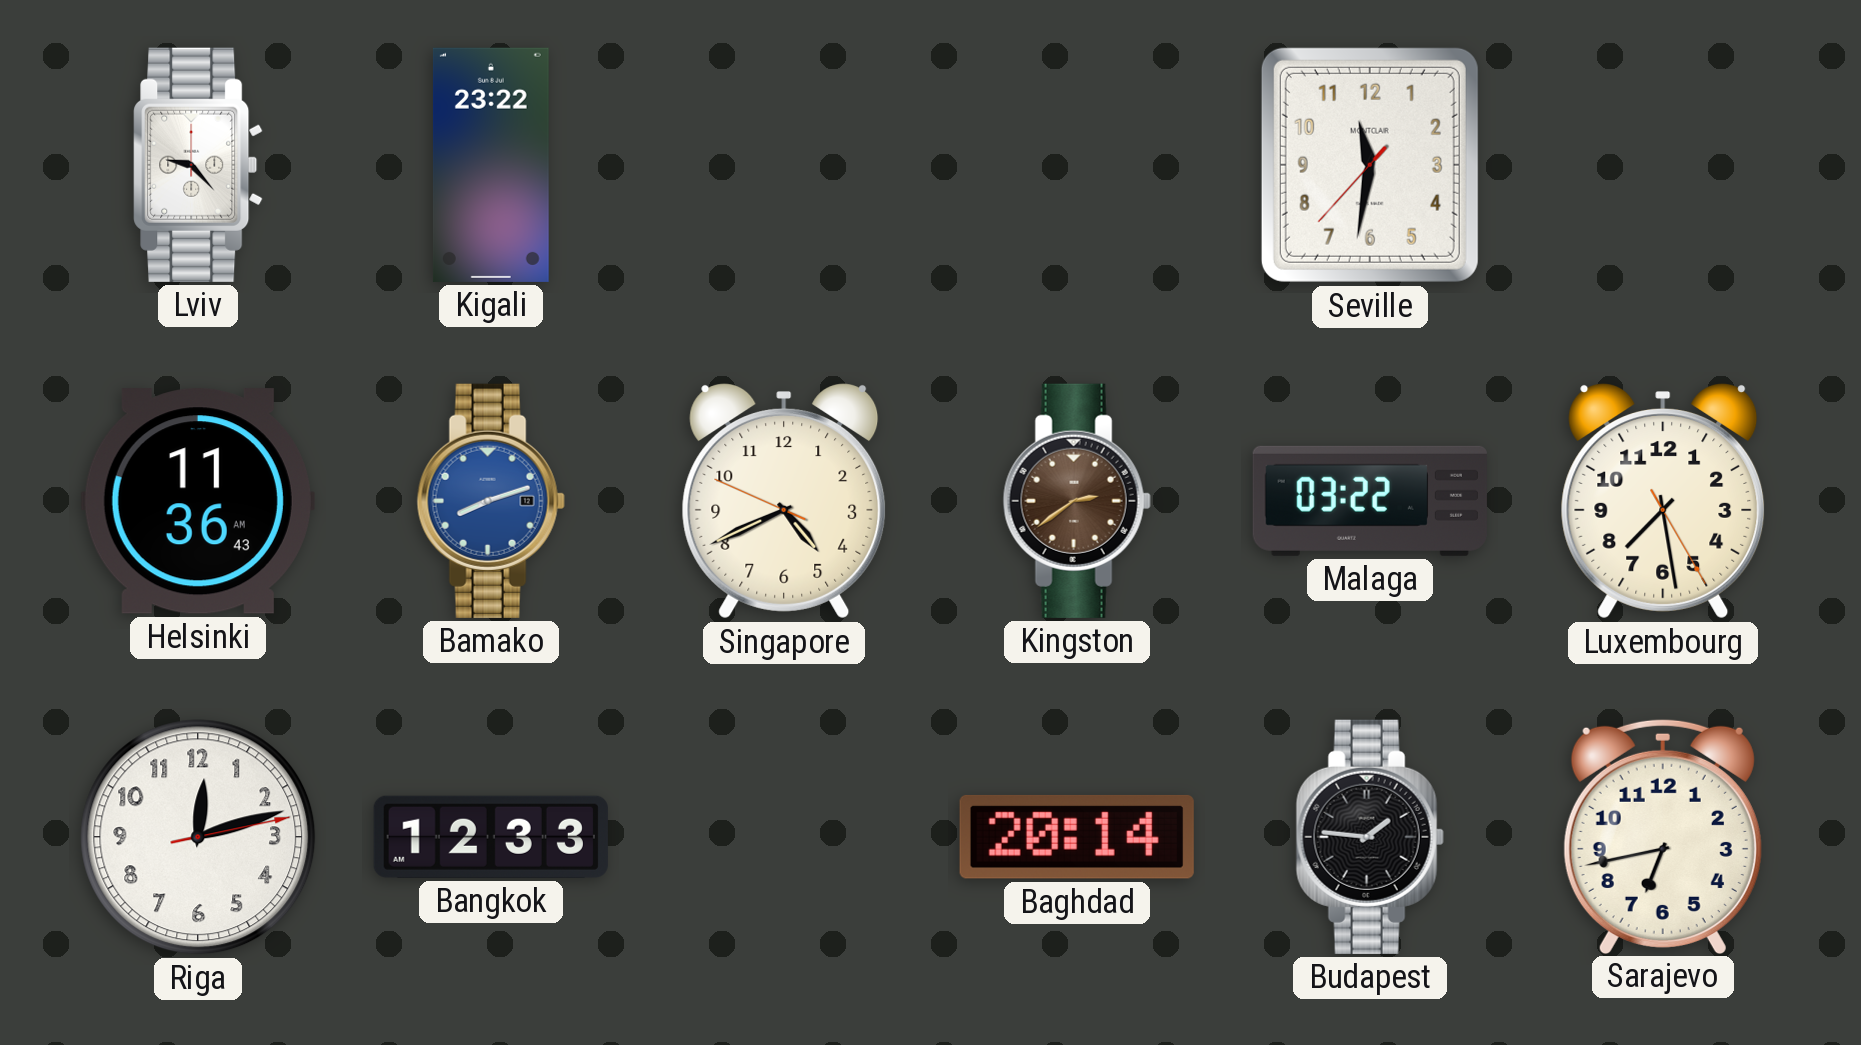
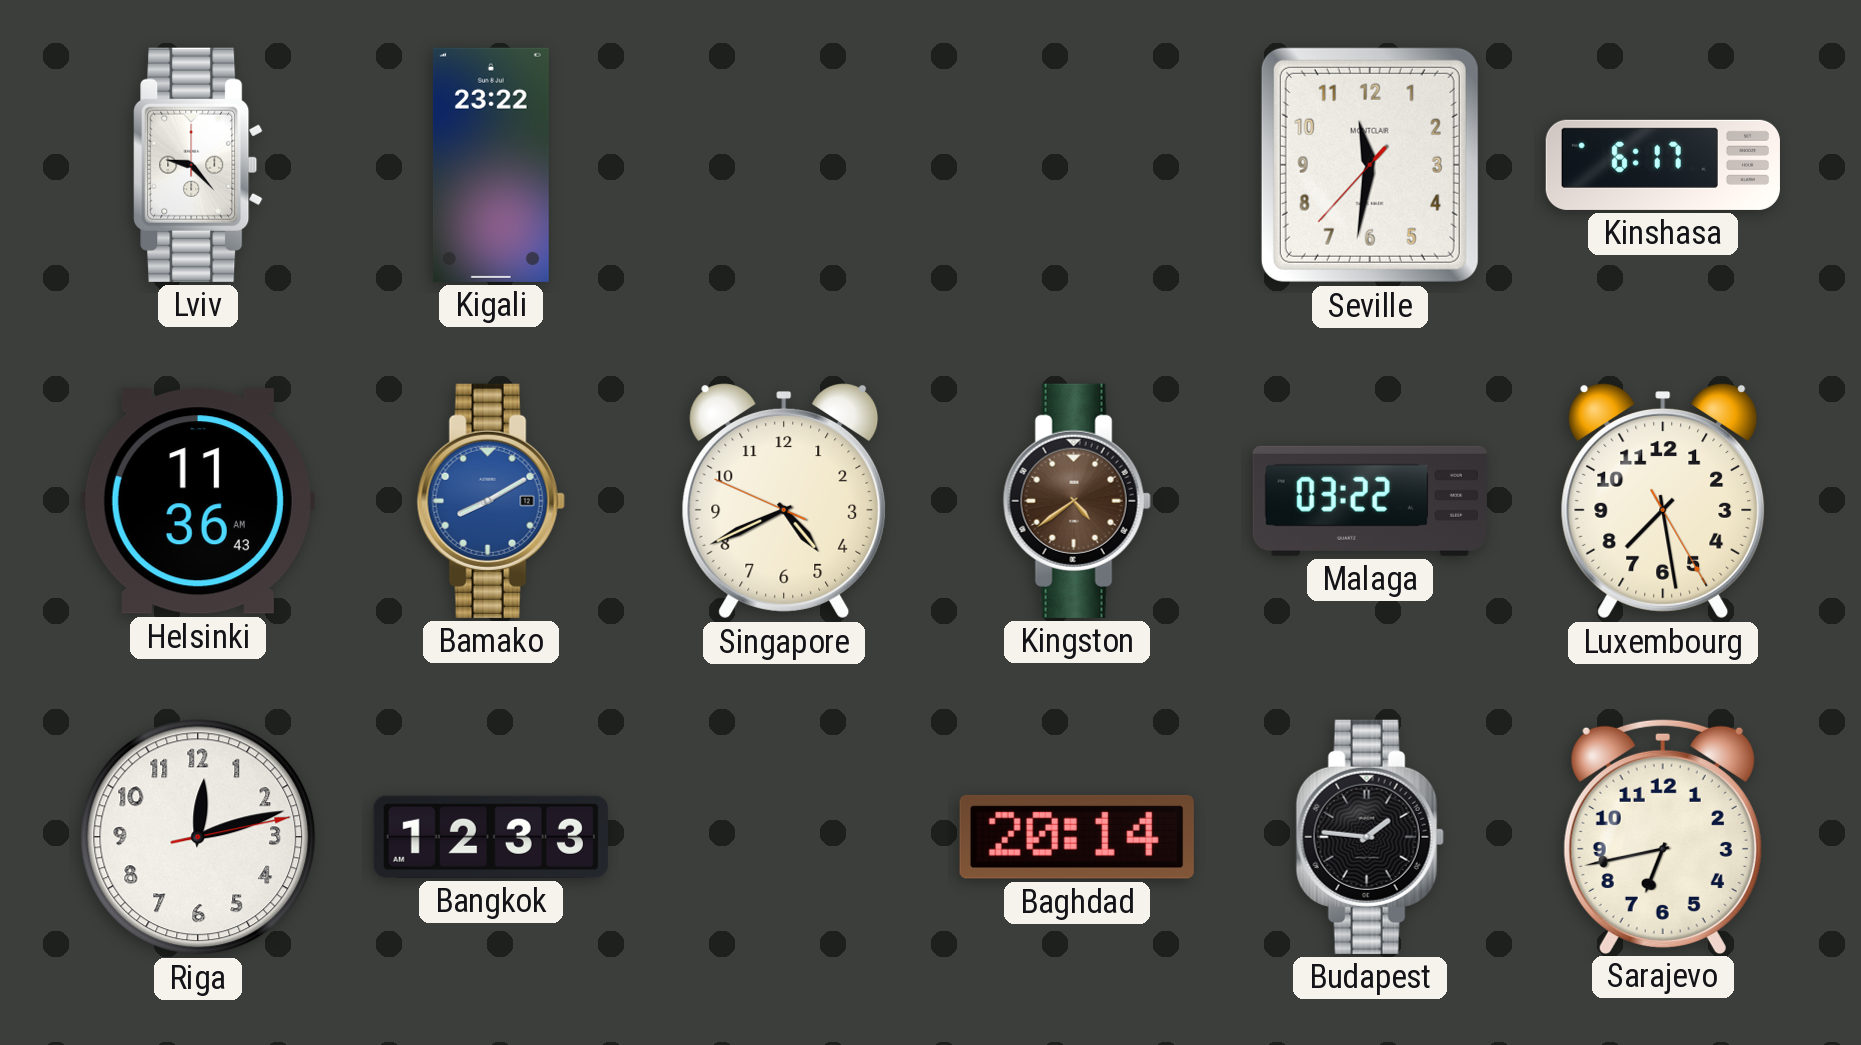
Kinshasa: none -> 6:17
Bamako: 8:12 -> 8:10
Kingston: 2:39 -> 4:39
